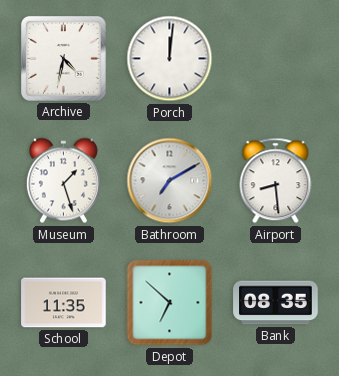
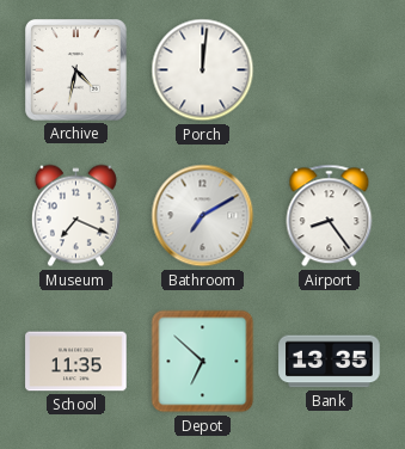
Museum: 1:27 -> 7:19
Airport: 8:29 -> 8:24
Bank: 08:35 -> 13:35
